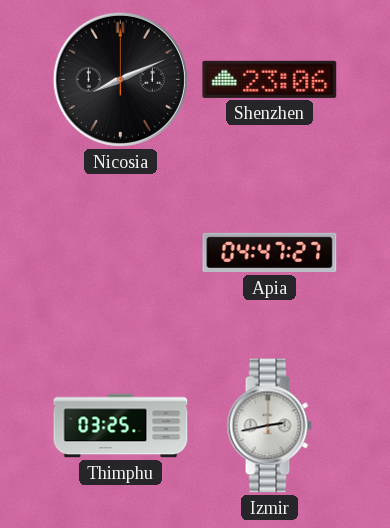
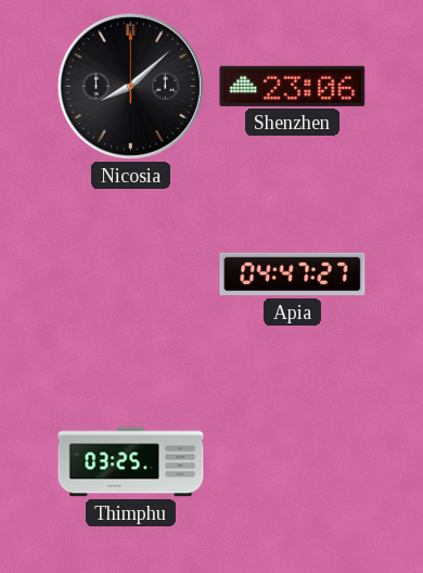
Nicosia: 8:11 -> 8:08
Izmir: 2:43 -> none
